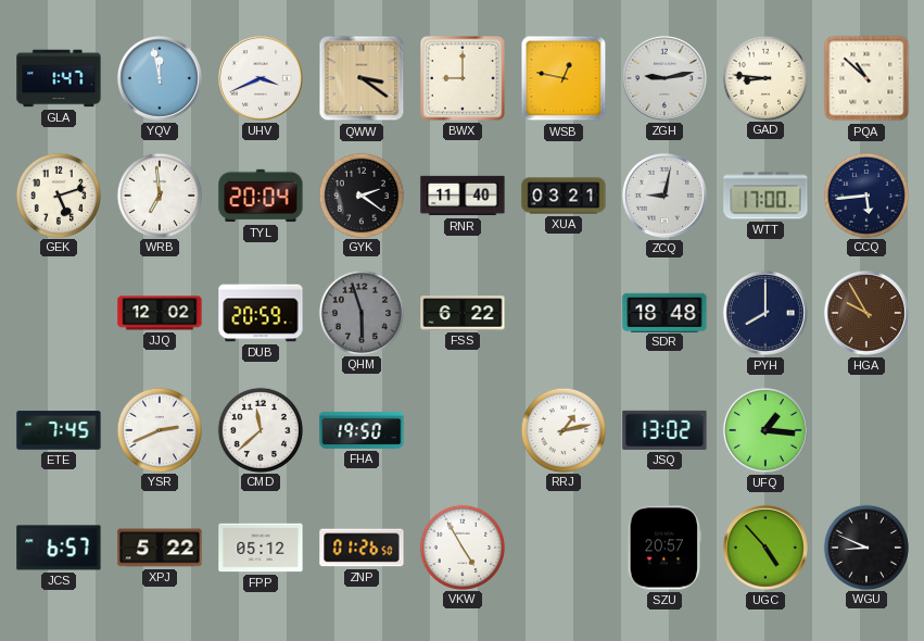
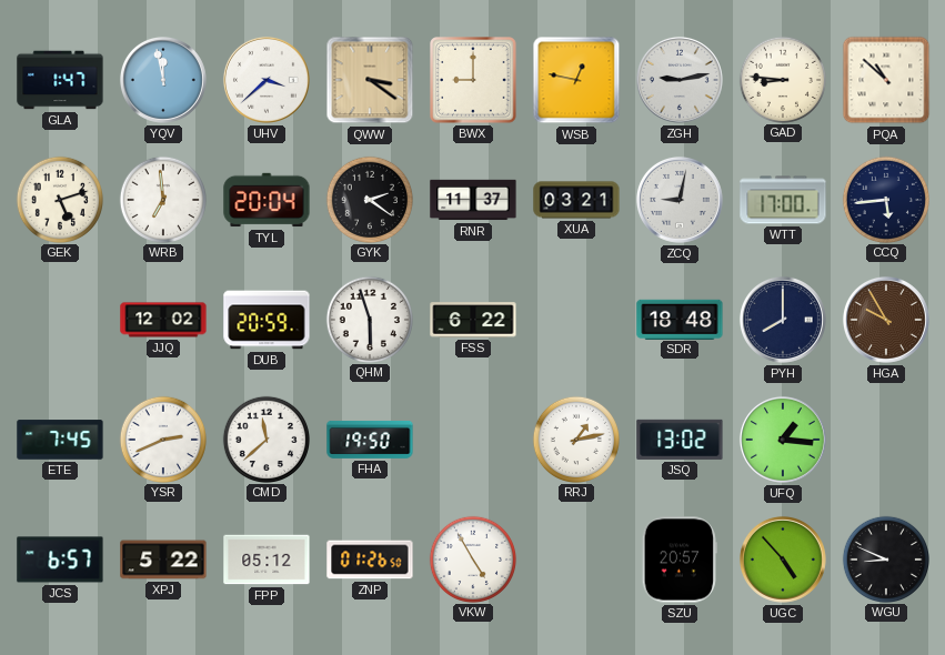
UHV: 3:41 -> 3:38
RNR: 11:40 -> 11:37
QHM dial: grey -> white
